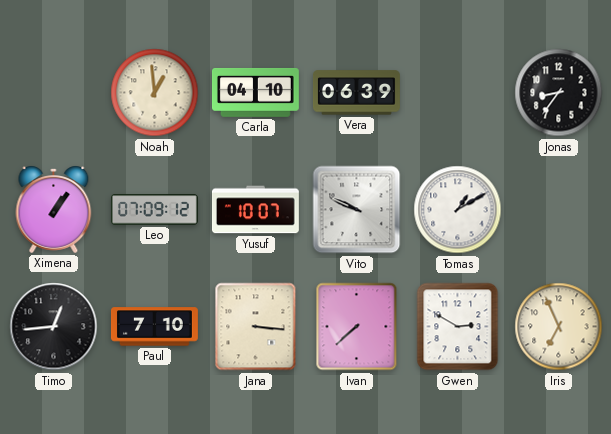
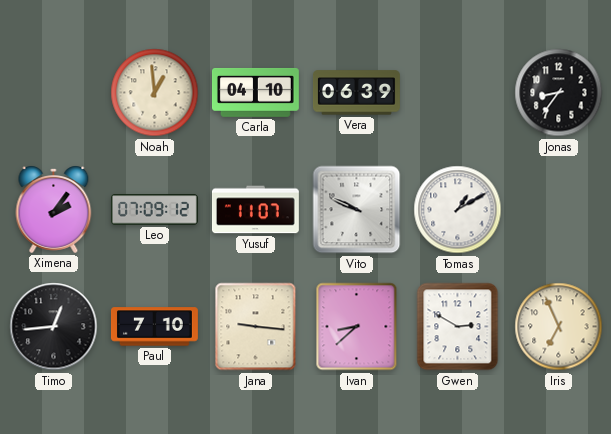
Ximena: 1:06 -> 2:06
Yusuf: 10:07 -> 11:07
Jana: 3:16 -> 9:16
Ivan: 7:38 -> 8:38
